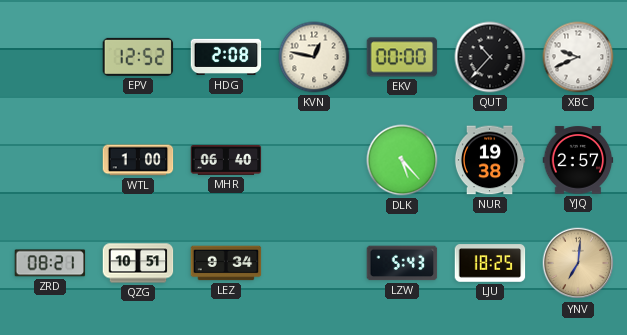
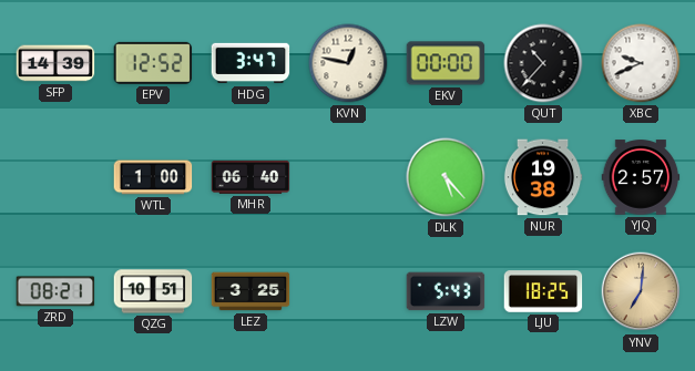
SFP: none -> 14:39
HDG: 2:08 -> 3:47
LEZ: 9:34 -> 3:25
